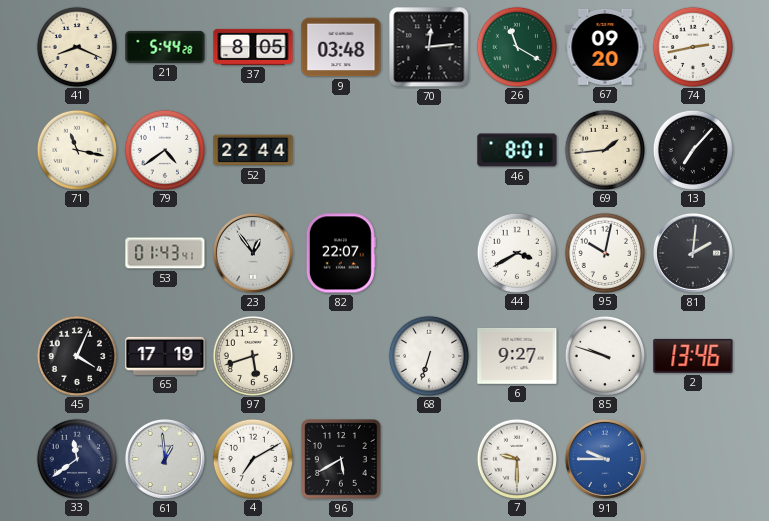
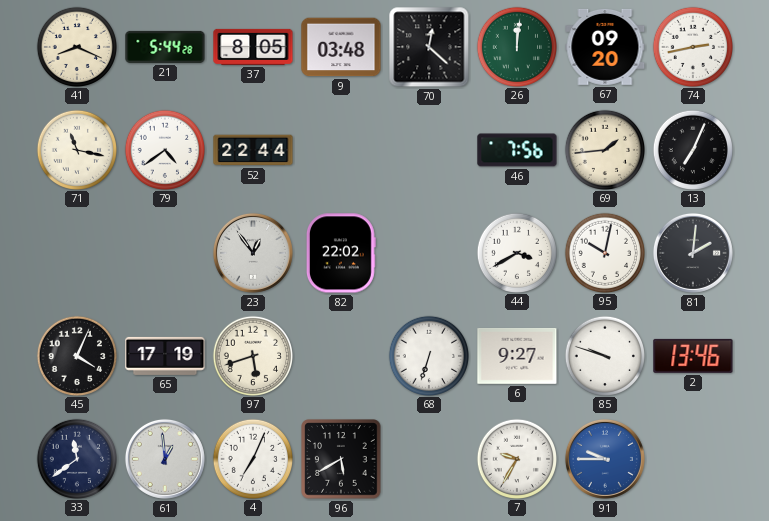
70: 12:14 -> 12:22
26: 11:20 -> 12:01
46: 8:01 -> 7:56
13: 7:07 -> 7:04
53: 01:43 -> none
82: 22:07 -> 22:02
4: 7:10 -> 7:04
7: 9:30 -> 9:35
